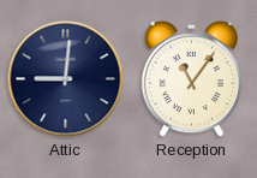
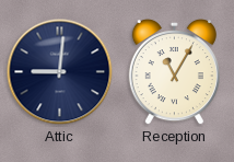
Reception: 11:06 -> 11:05
